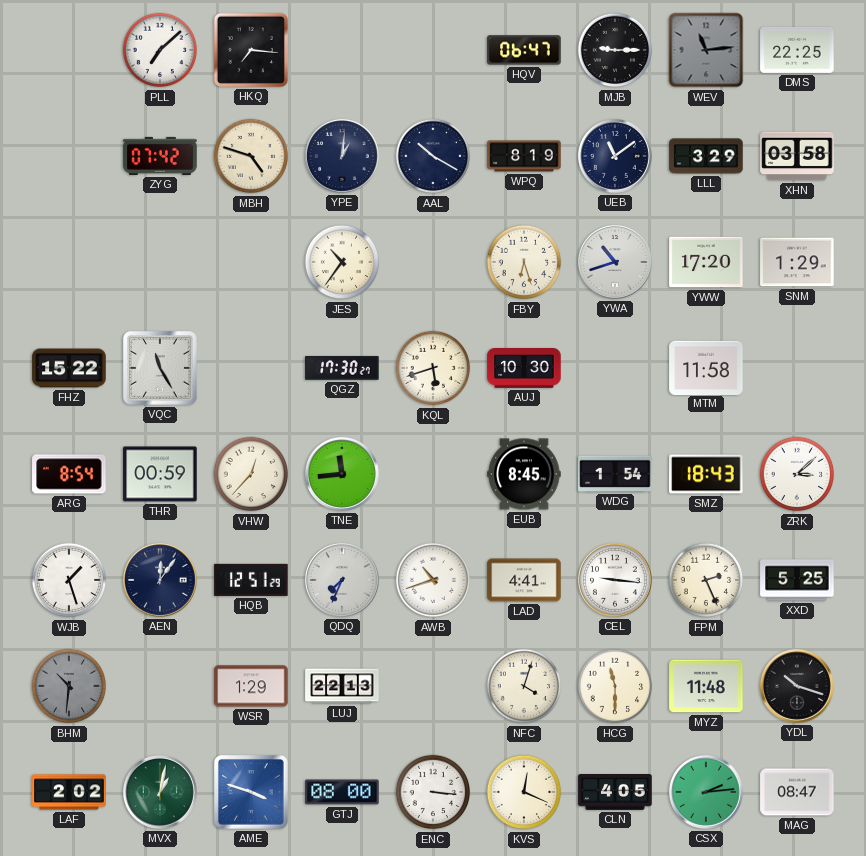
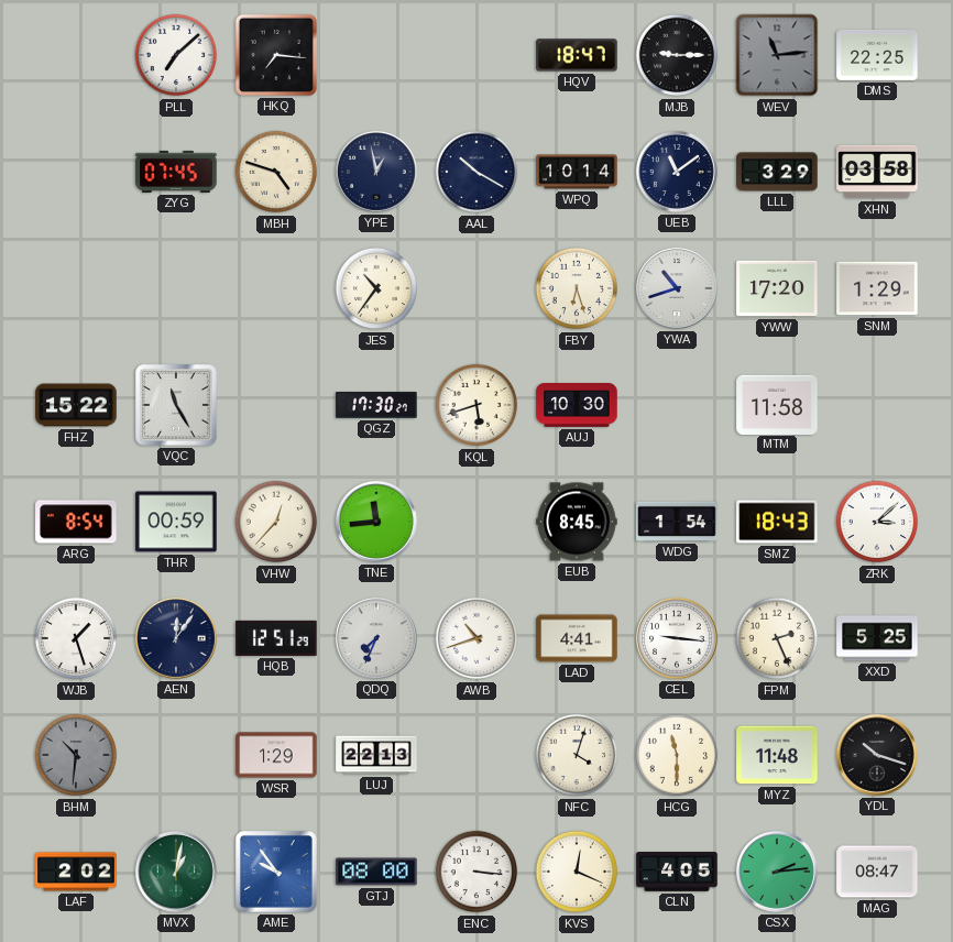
HQV: 06:47 -> 18:47
ZYG: 07:42 -> 07:45
YPE: 1:01 -> 12:58
WPQ: 8:19 -> 10:14
AME: 3:48 -> 9:54
